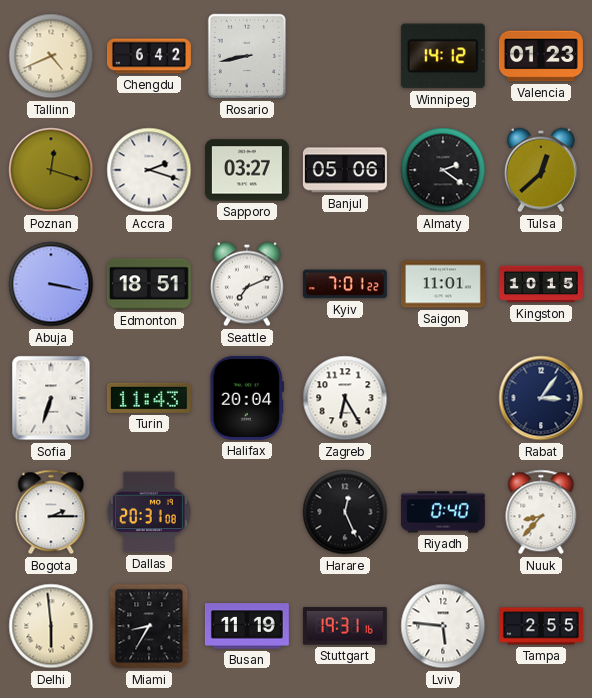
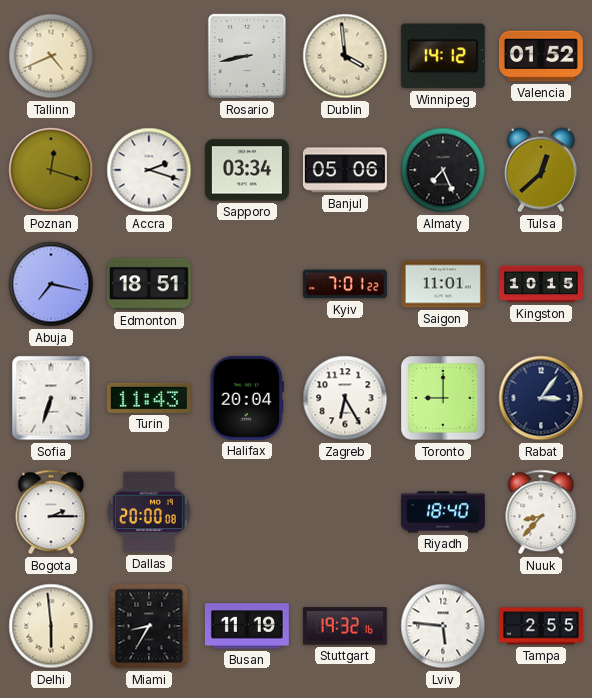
Chengdu: 6:42 -> none
Dublin: none -> 3:59
Valencia: 01:23 -> 01:52
Sapporo: 03:27 -> 03:34
Almaty: 2:21 -> 7:26
Abuja: 3:17 -> 7:17
Seattle: 7:11 -> none
Toronto: none -> 9:00
Dallas: 20:31 -> 20:00
Harare: 12:26 -> none
Riyadh: 0:40 -> 18:40
Stuttgart: 19:31 -> 19:32
